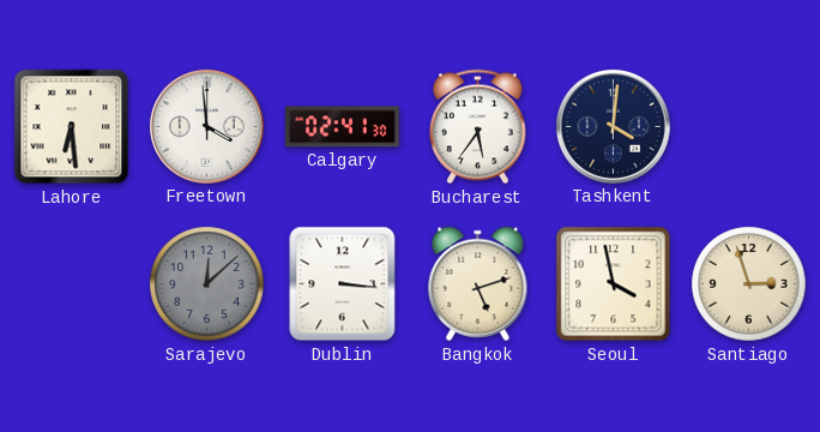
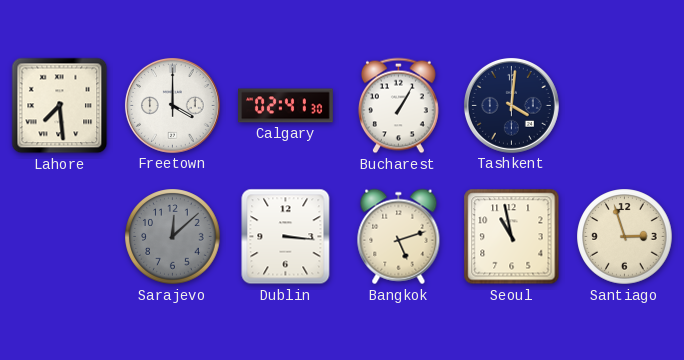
Lahore: 6:29 -> 7:29
Freetown: 3:59 -> 4:00
Bucharest: 5:36 -> 1:05
Seoul: 3:58 -> 10:58
